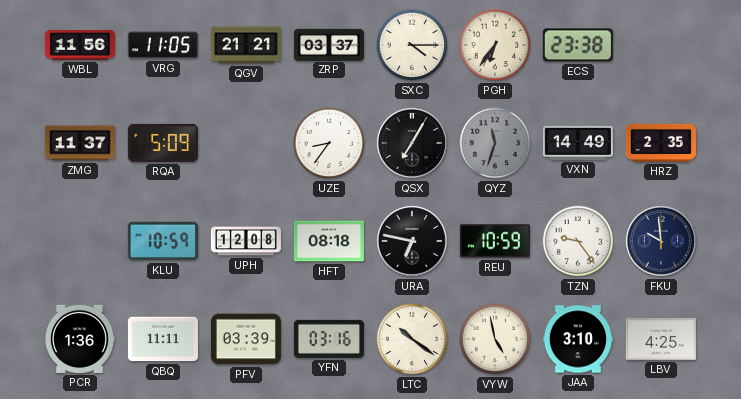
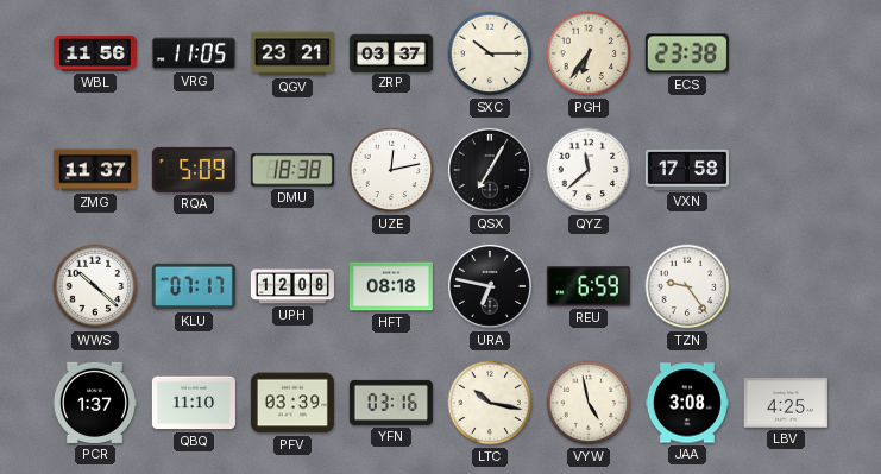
QGV: 21:21 -> 23:21
SXC: 4:15 -> 10:15
DMU: none -> 18:38
UZE: 8:36 -> 12:13
QYZ: 11:33 -> 11:38
QYZ dial: grey -> white
VXN: 14:49 -> 17:58
HRZ: 2:35 -> none
WWS: none -> 10:22
KLU: 10:59 -> 07:17
REU: 10:59 -> 6:59
FKU: 9:59 -> none
PCR: 1:36 -> 1:37
QBQ: 11:11 -> 11:10
LTC: 10:21 -> 10:17
JAA: 3:10 -> 3:08
